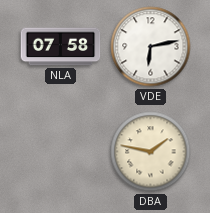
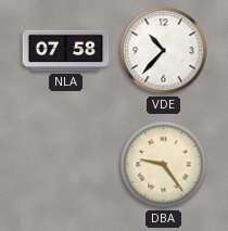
VDE: 6:13 -> 10:37
DBA: 1:47 -> 9:24
